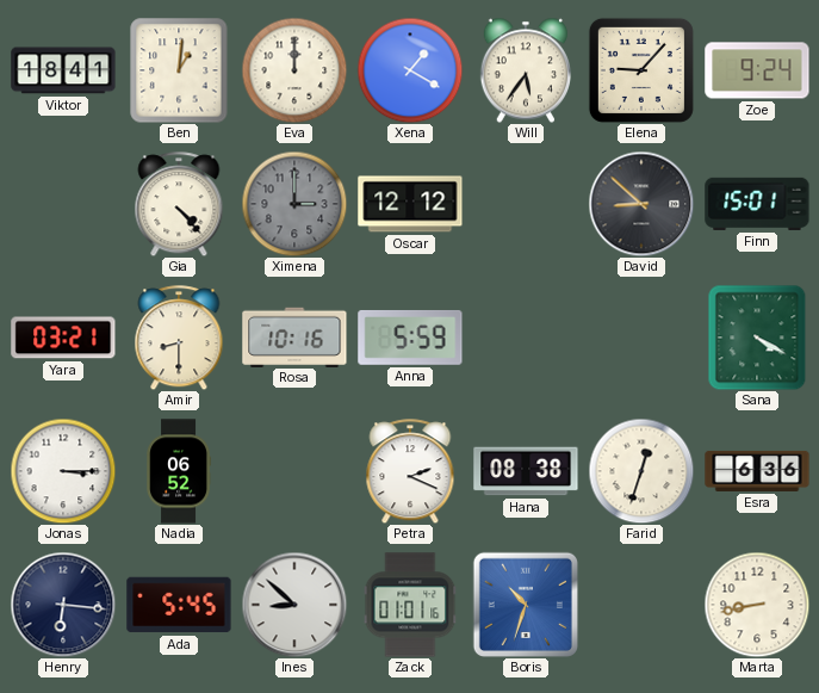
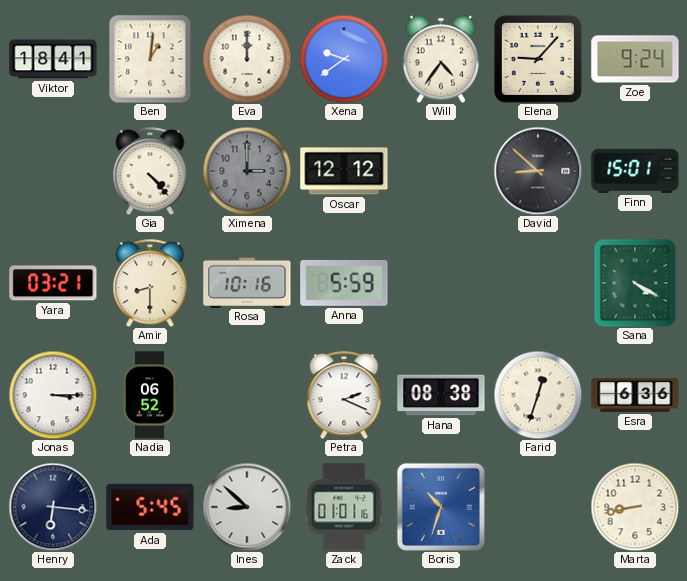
Xena: 1:20 -> 9:39
Will: 5:36 -> 4:36
